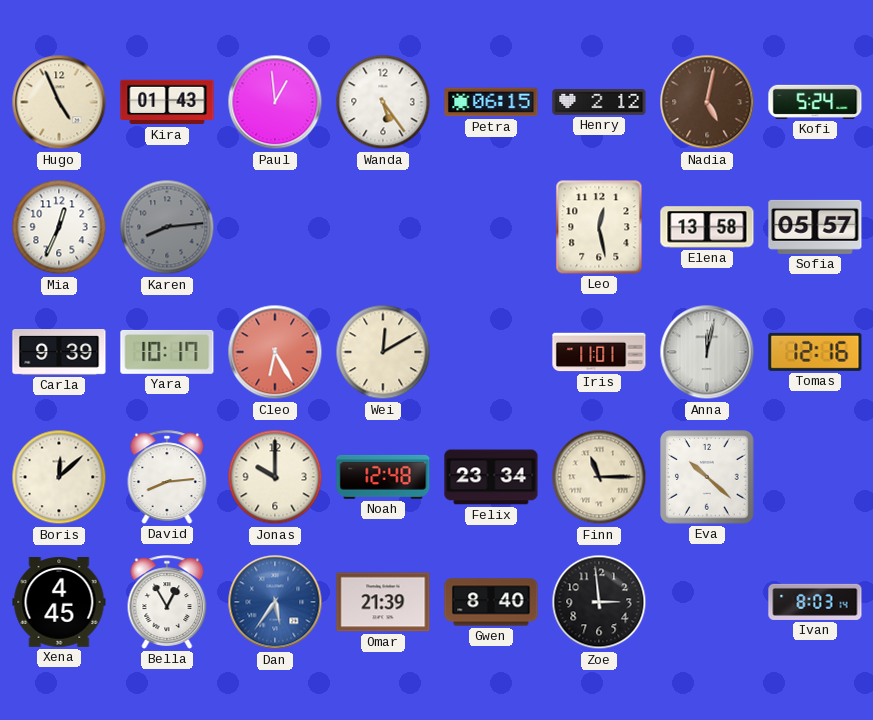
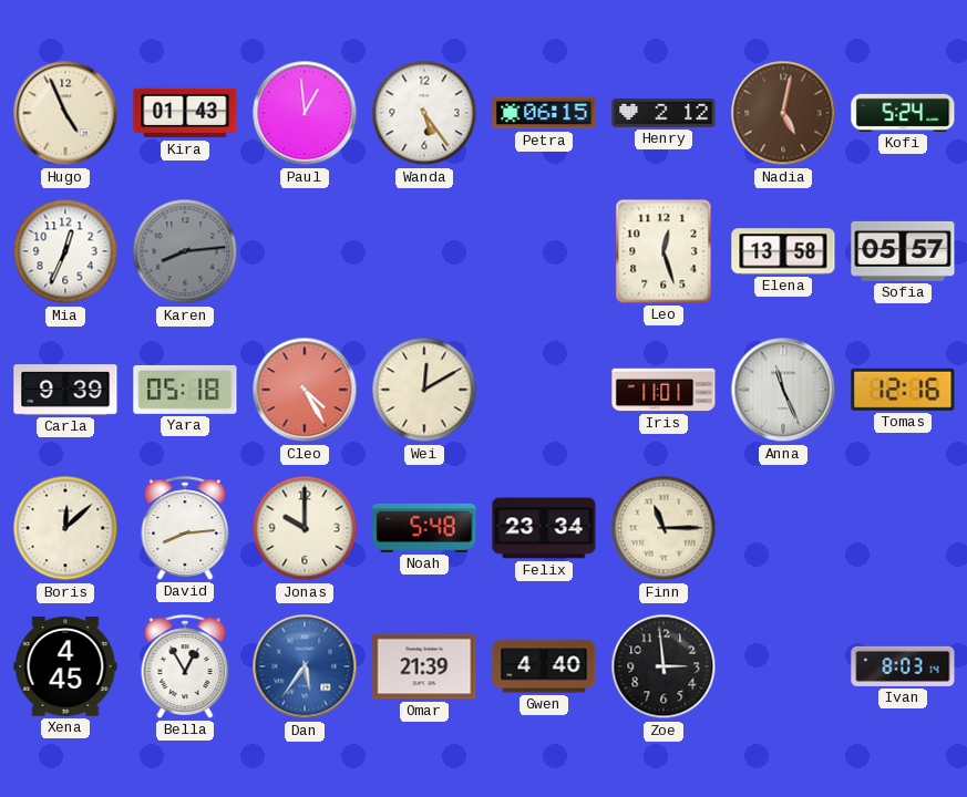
Leo: 12:28 -> 12:27
Yara: 10:17 -> 05:18
Cleo: 6:25 -> 4:25
Anna: 12:02 -> 11:26
Noah: 12:48 -> 5:48
Eva: 10:22 -> none
Gwen: 8:40 -> 4:40
